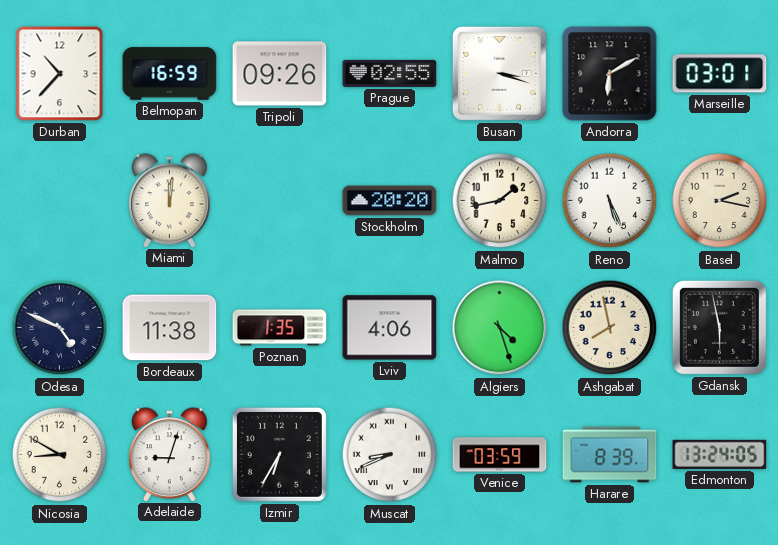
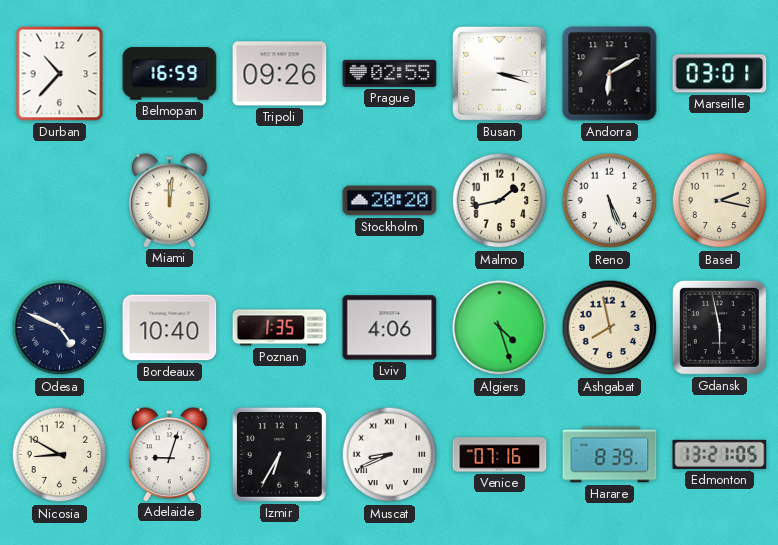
Bordeaux: 11:38 -> 10:40
Venice: 03:59 -> 07:16
Edmonton: 13:24 -> 13:21
